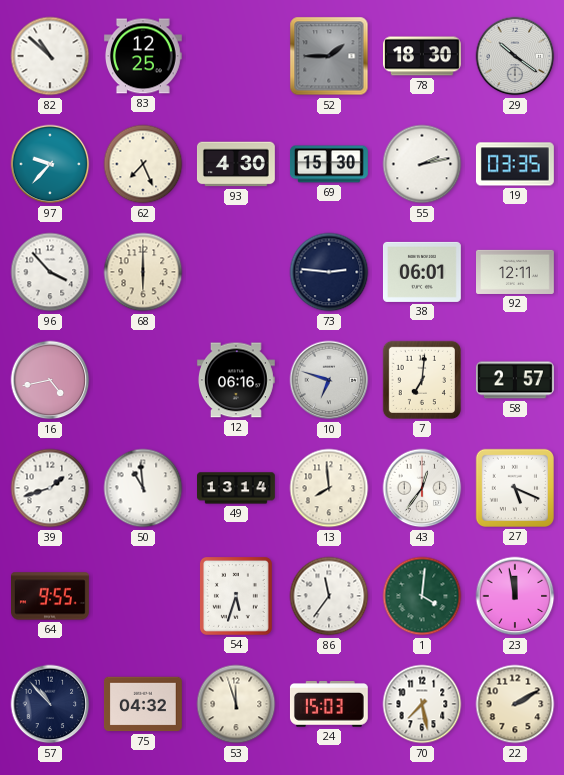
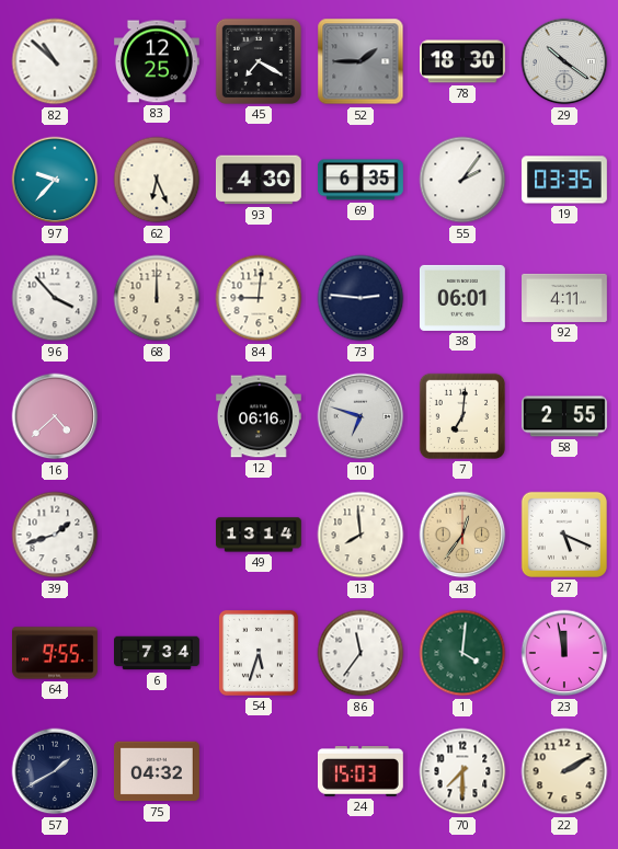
45: none -> 7:20
62: 7:26 -> 6:26
69: 15:30 -> 6:35
55: 2:13 -> 2:06
68: 6:00 -> 12:00
84: none -> 9:01
92: 12:11 -> 4:11
16: 4:43 -> 4:38
58: 2:57 -> 2:55
50: 10:59 -> none
43 dial: white -> champagne
6: none -> 7:34
57: 10:53 -> 1:40
53: 11:57 -> none
70: 7:28 -> 7:30
